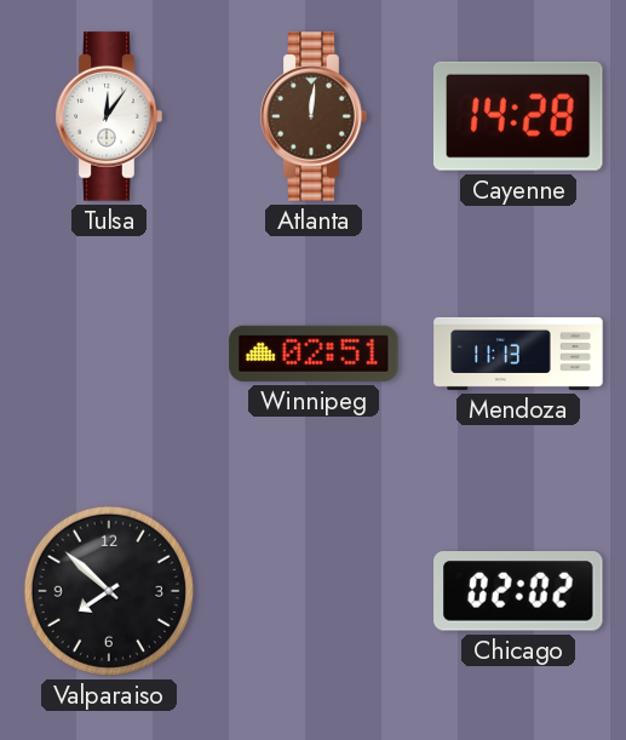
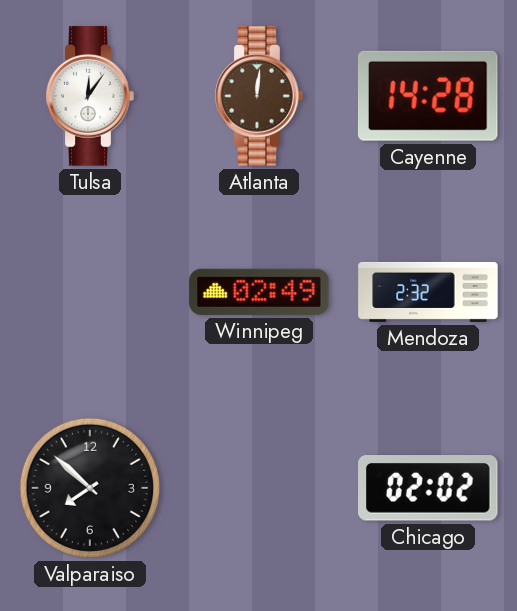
Winnipeg: 02:51 -> 02:49
Mendoza: 11:13 -> 2:32
